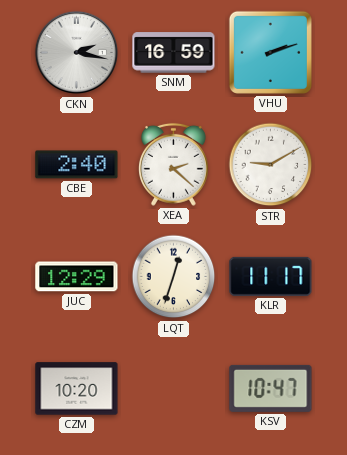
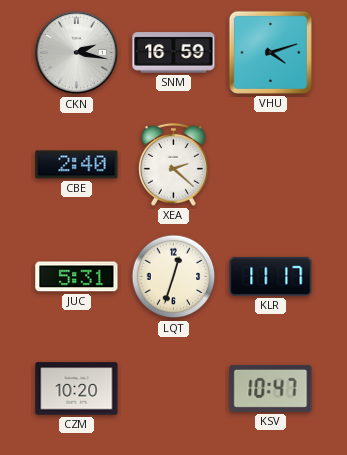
VHU: 2:12 -> 4:12
STR: 9:10 -> none
JUC: 12:29 -> 5:31
